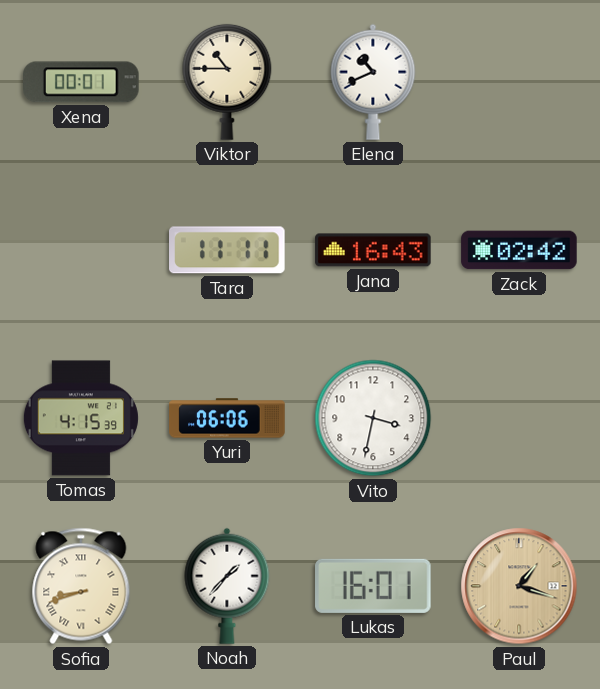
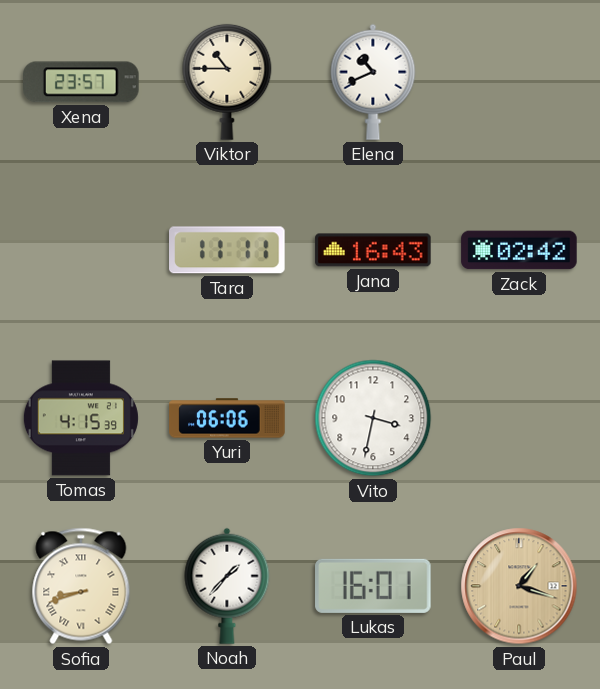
Xena: 00:01 -> 23:57
